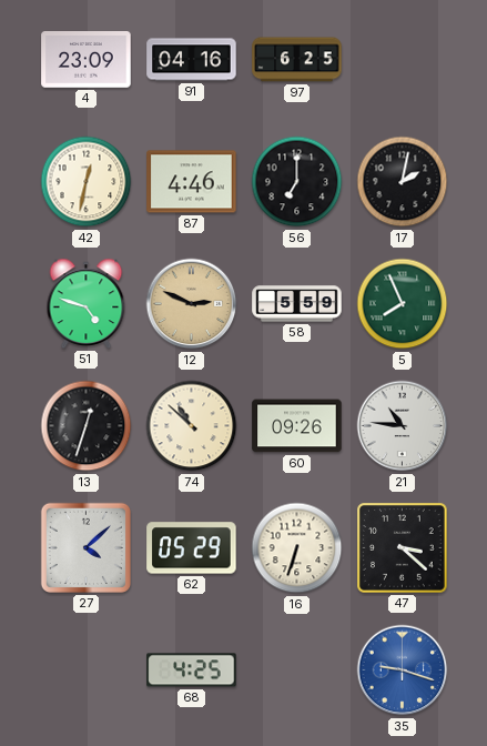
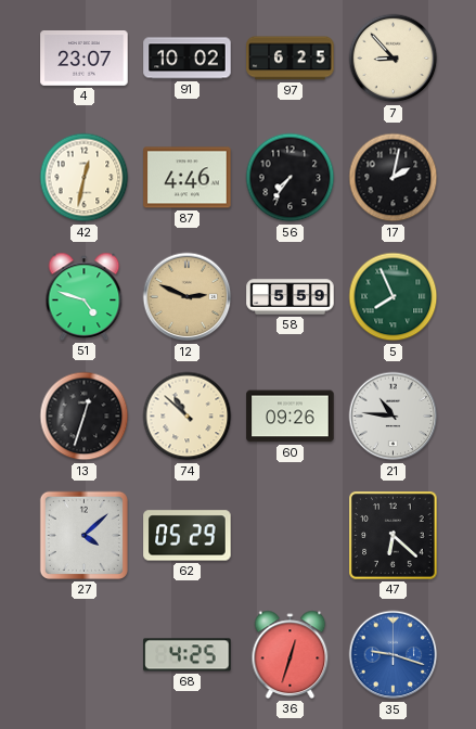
4: 23:09 -> 23:07
91: 04:16 -> 10:02
7: none -> 8:53
56: 7:00 -> 7:36
16: 6:33 -> none
47: 3:22 -> 6:22
36: none -> 12:33
